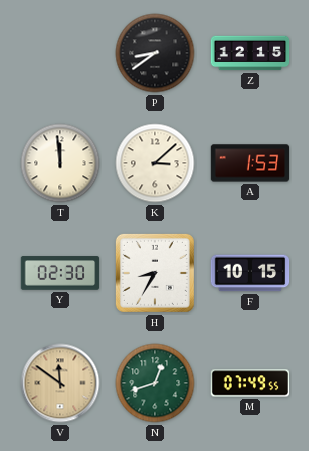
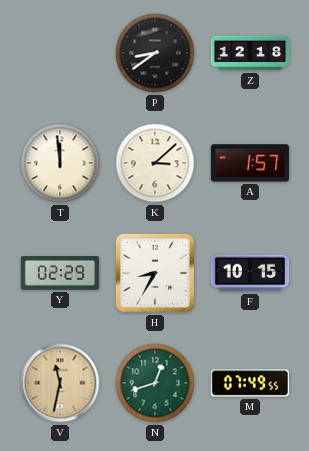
Z: 12:15 -> 12:18
A: 1:53 -> 1:57
Y: 02:30 -> 02:29
V: 11:51 -> 11:32
